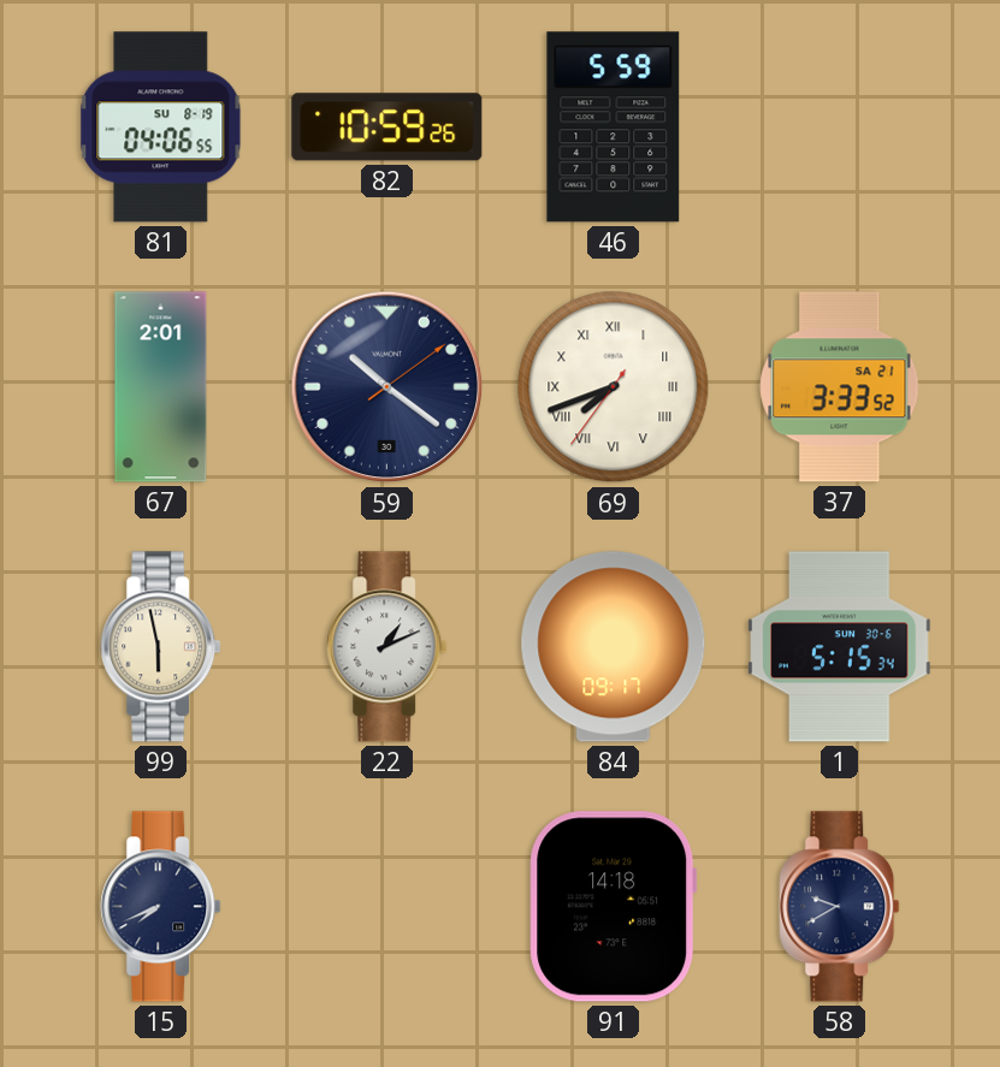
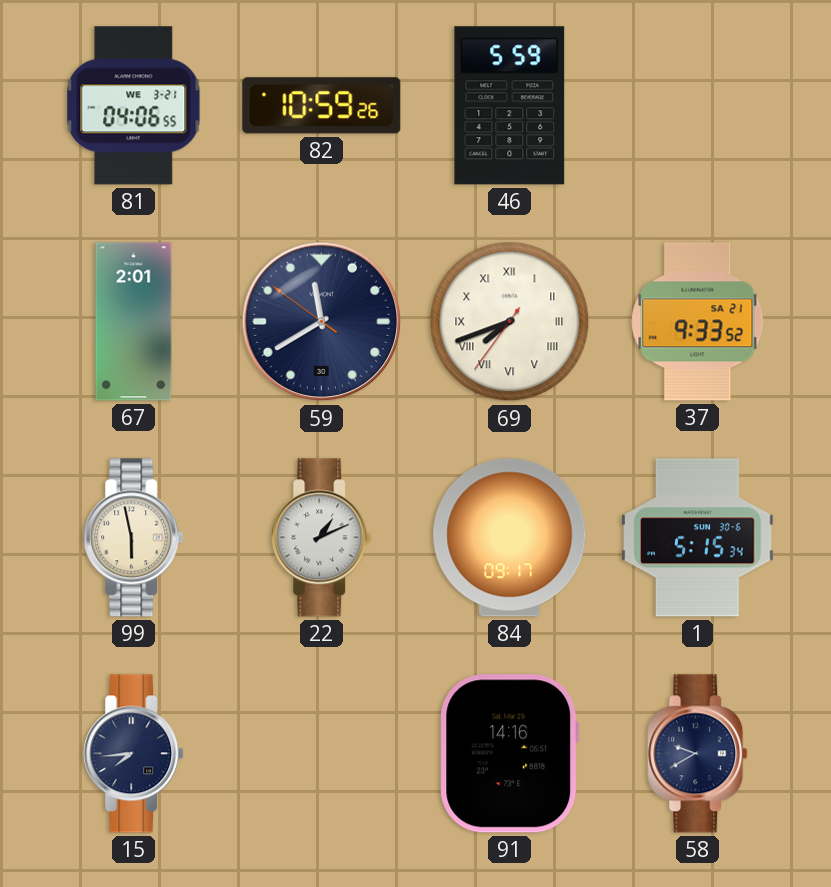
81 date: SU 8-19 -> WE 3-21
59: 10:21 -> 11:39
37: 3:33 -> 9:33
15: 7:41 -> 7:44
91: 14:18 -> 14:16
